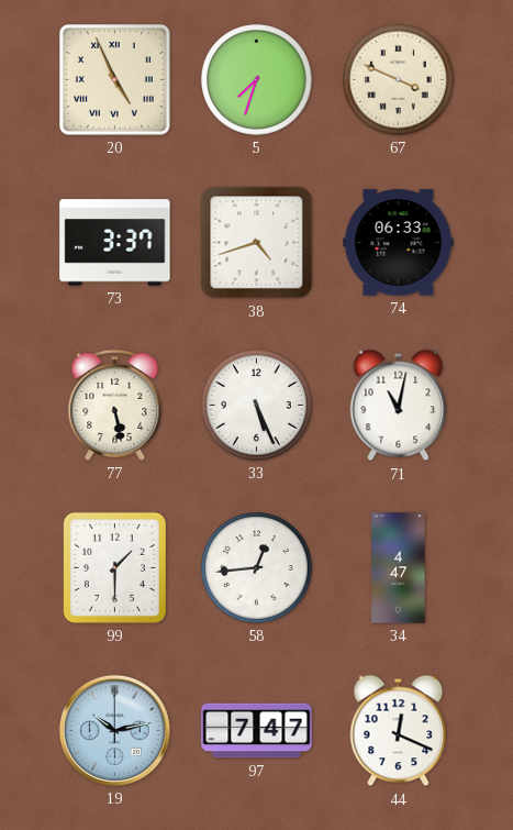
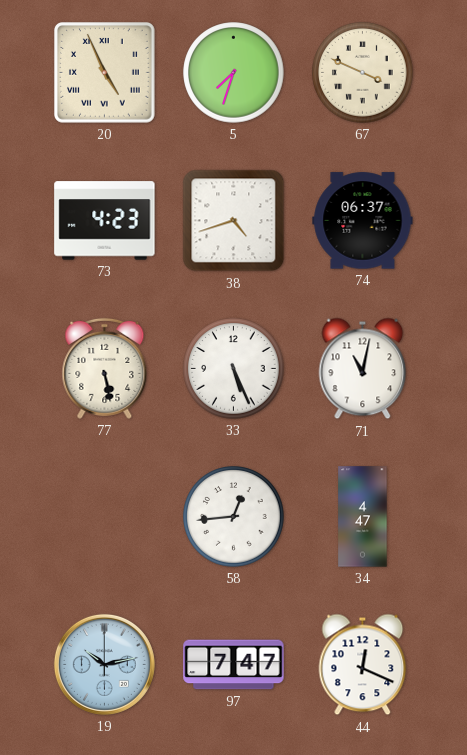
73: 3:37 -> 4:23
74: 06:33 -> 06:37
99: 1:30 -> none
